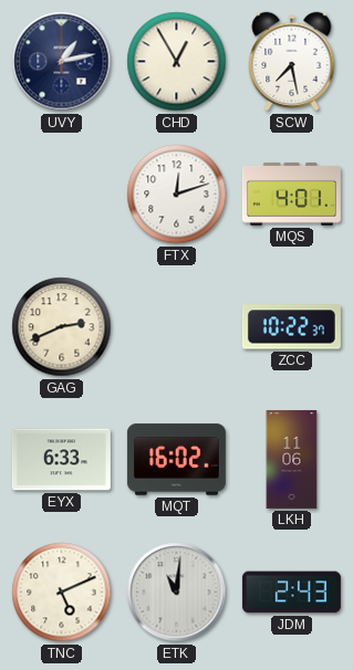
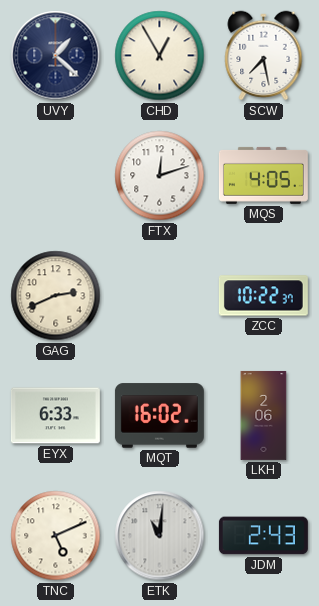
UVY: 1:13 -> 1:22
MQS: 4:01 -> 4:05
LKH: 11:06 -> 2:06
